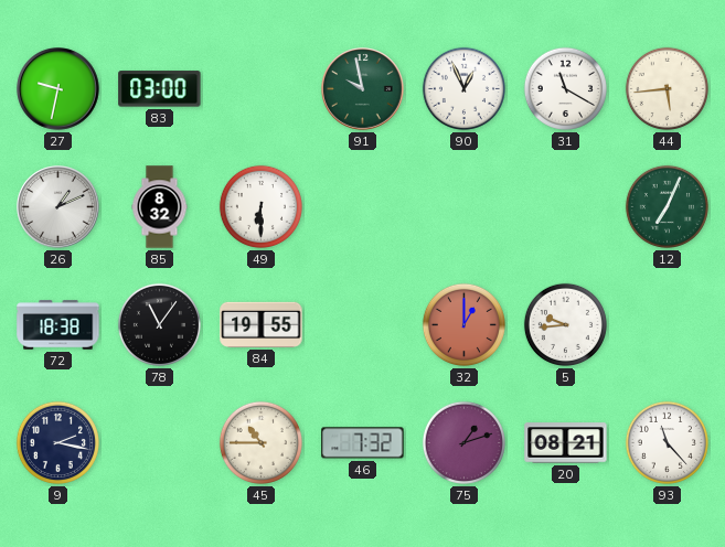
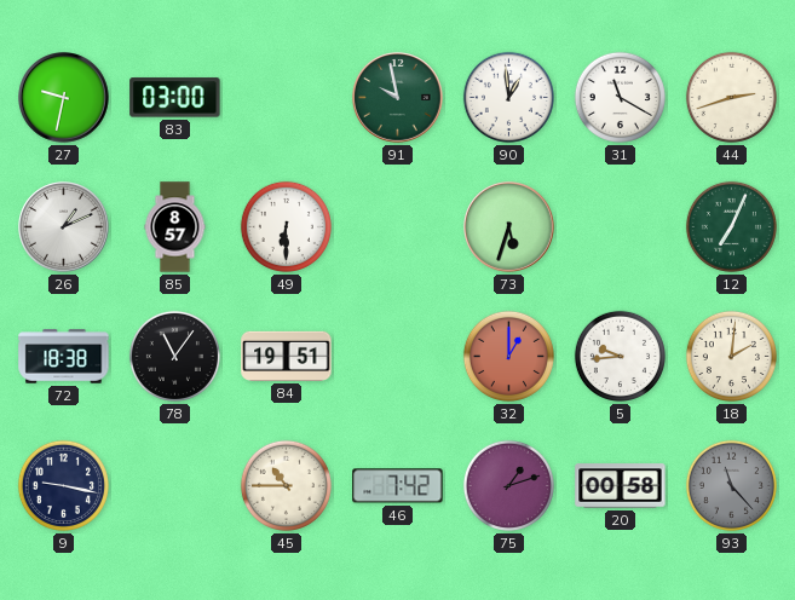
90: 12:56 -> 12:59
44: 5:44 -> 2:42
85: 8:32 -> 8:57
73: none -> 5:33
84: 19:55 -> 19:51
18: none -> 2:01
9: 2:17 -> 9:17
46: 7:32 -> 7:42
20: 08:21 -> 00:58
93 dial: white -> grey
